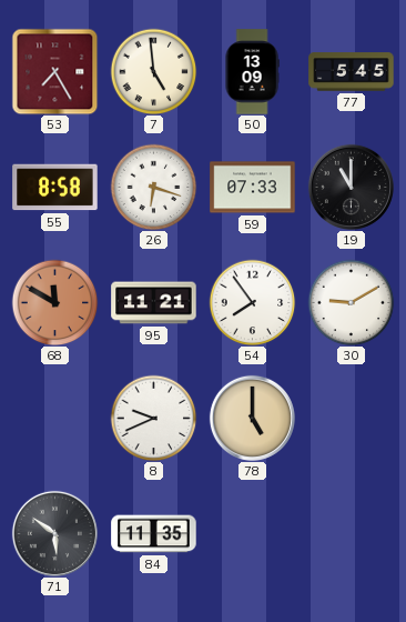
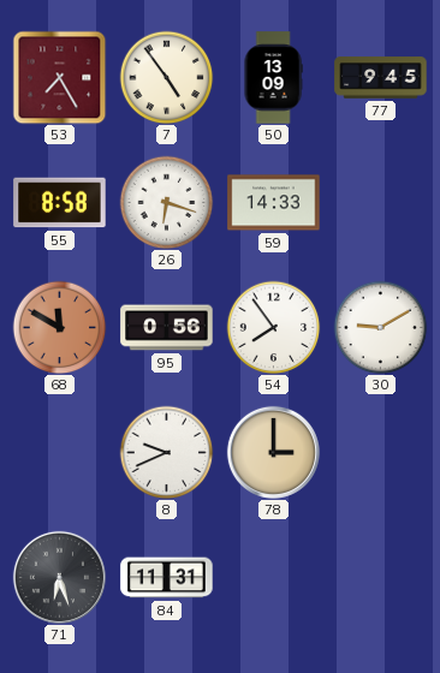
7: 4:59 -> 4:54
77: 5:45 -> 9:45
59: 07:33 -> 14:33
19: 11:00 -> none
95: 11:21 -> 0:56
78: 5:00 -> 3:00
71: 5:51 -> 6:27
84: 11:35 -> 11:31
